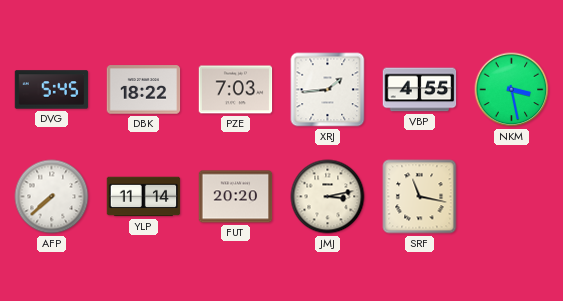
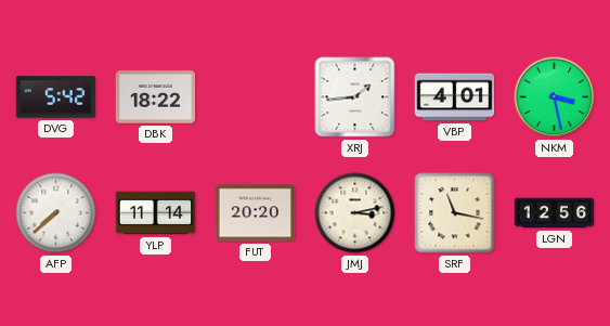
DVG: 5:45 -> 5:42
PZE: 7:03 -> none
VBP: 4:55 -> 4:01
LGN: none -> 12:56
